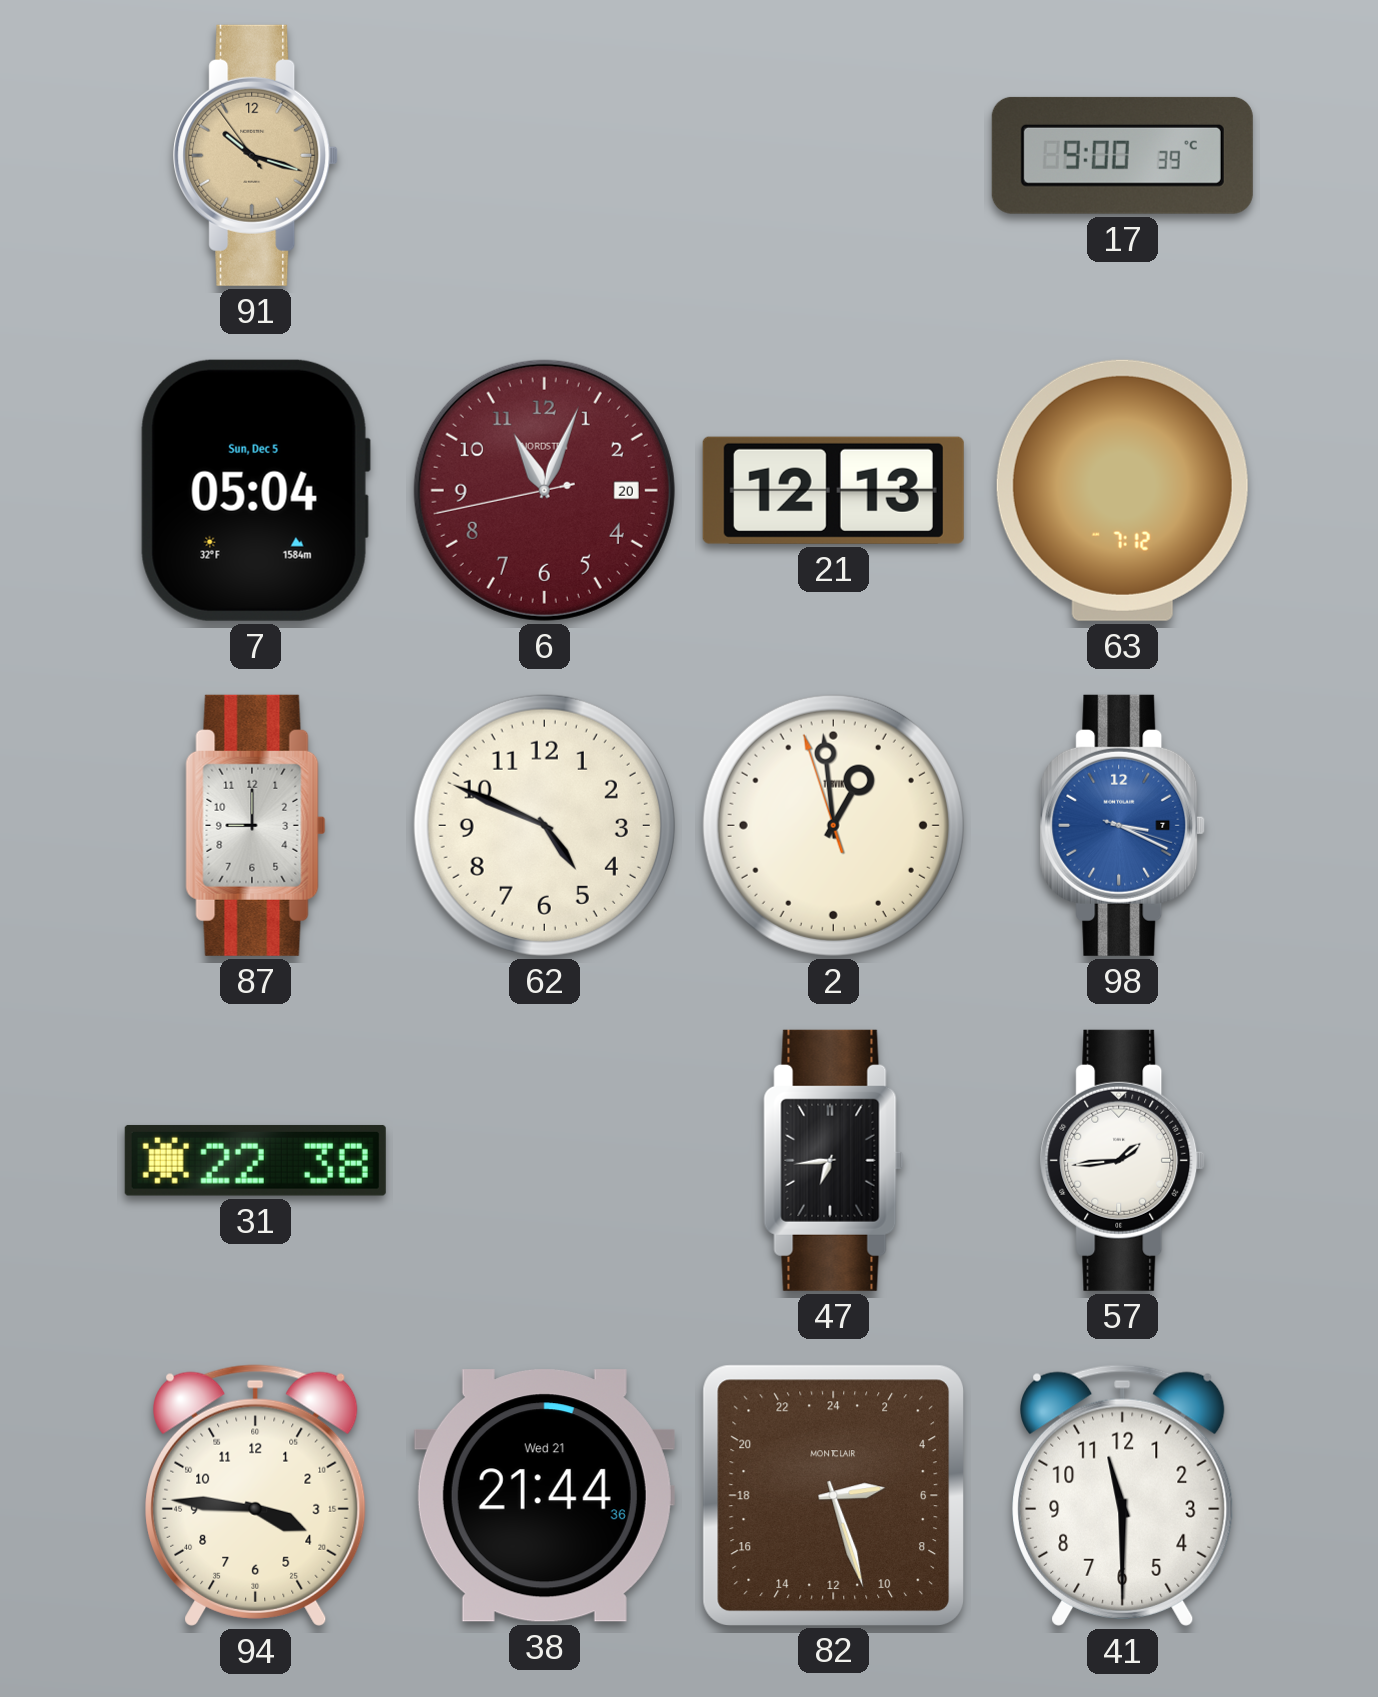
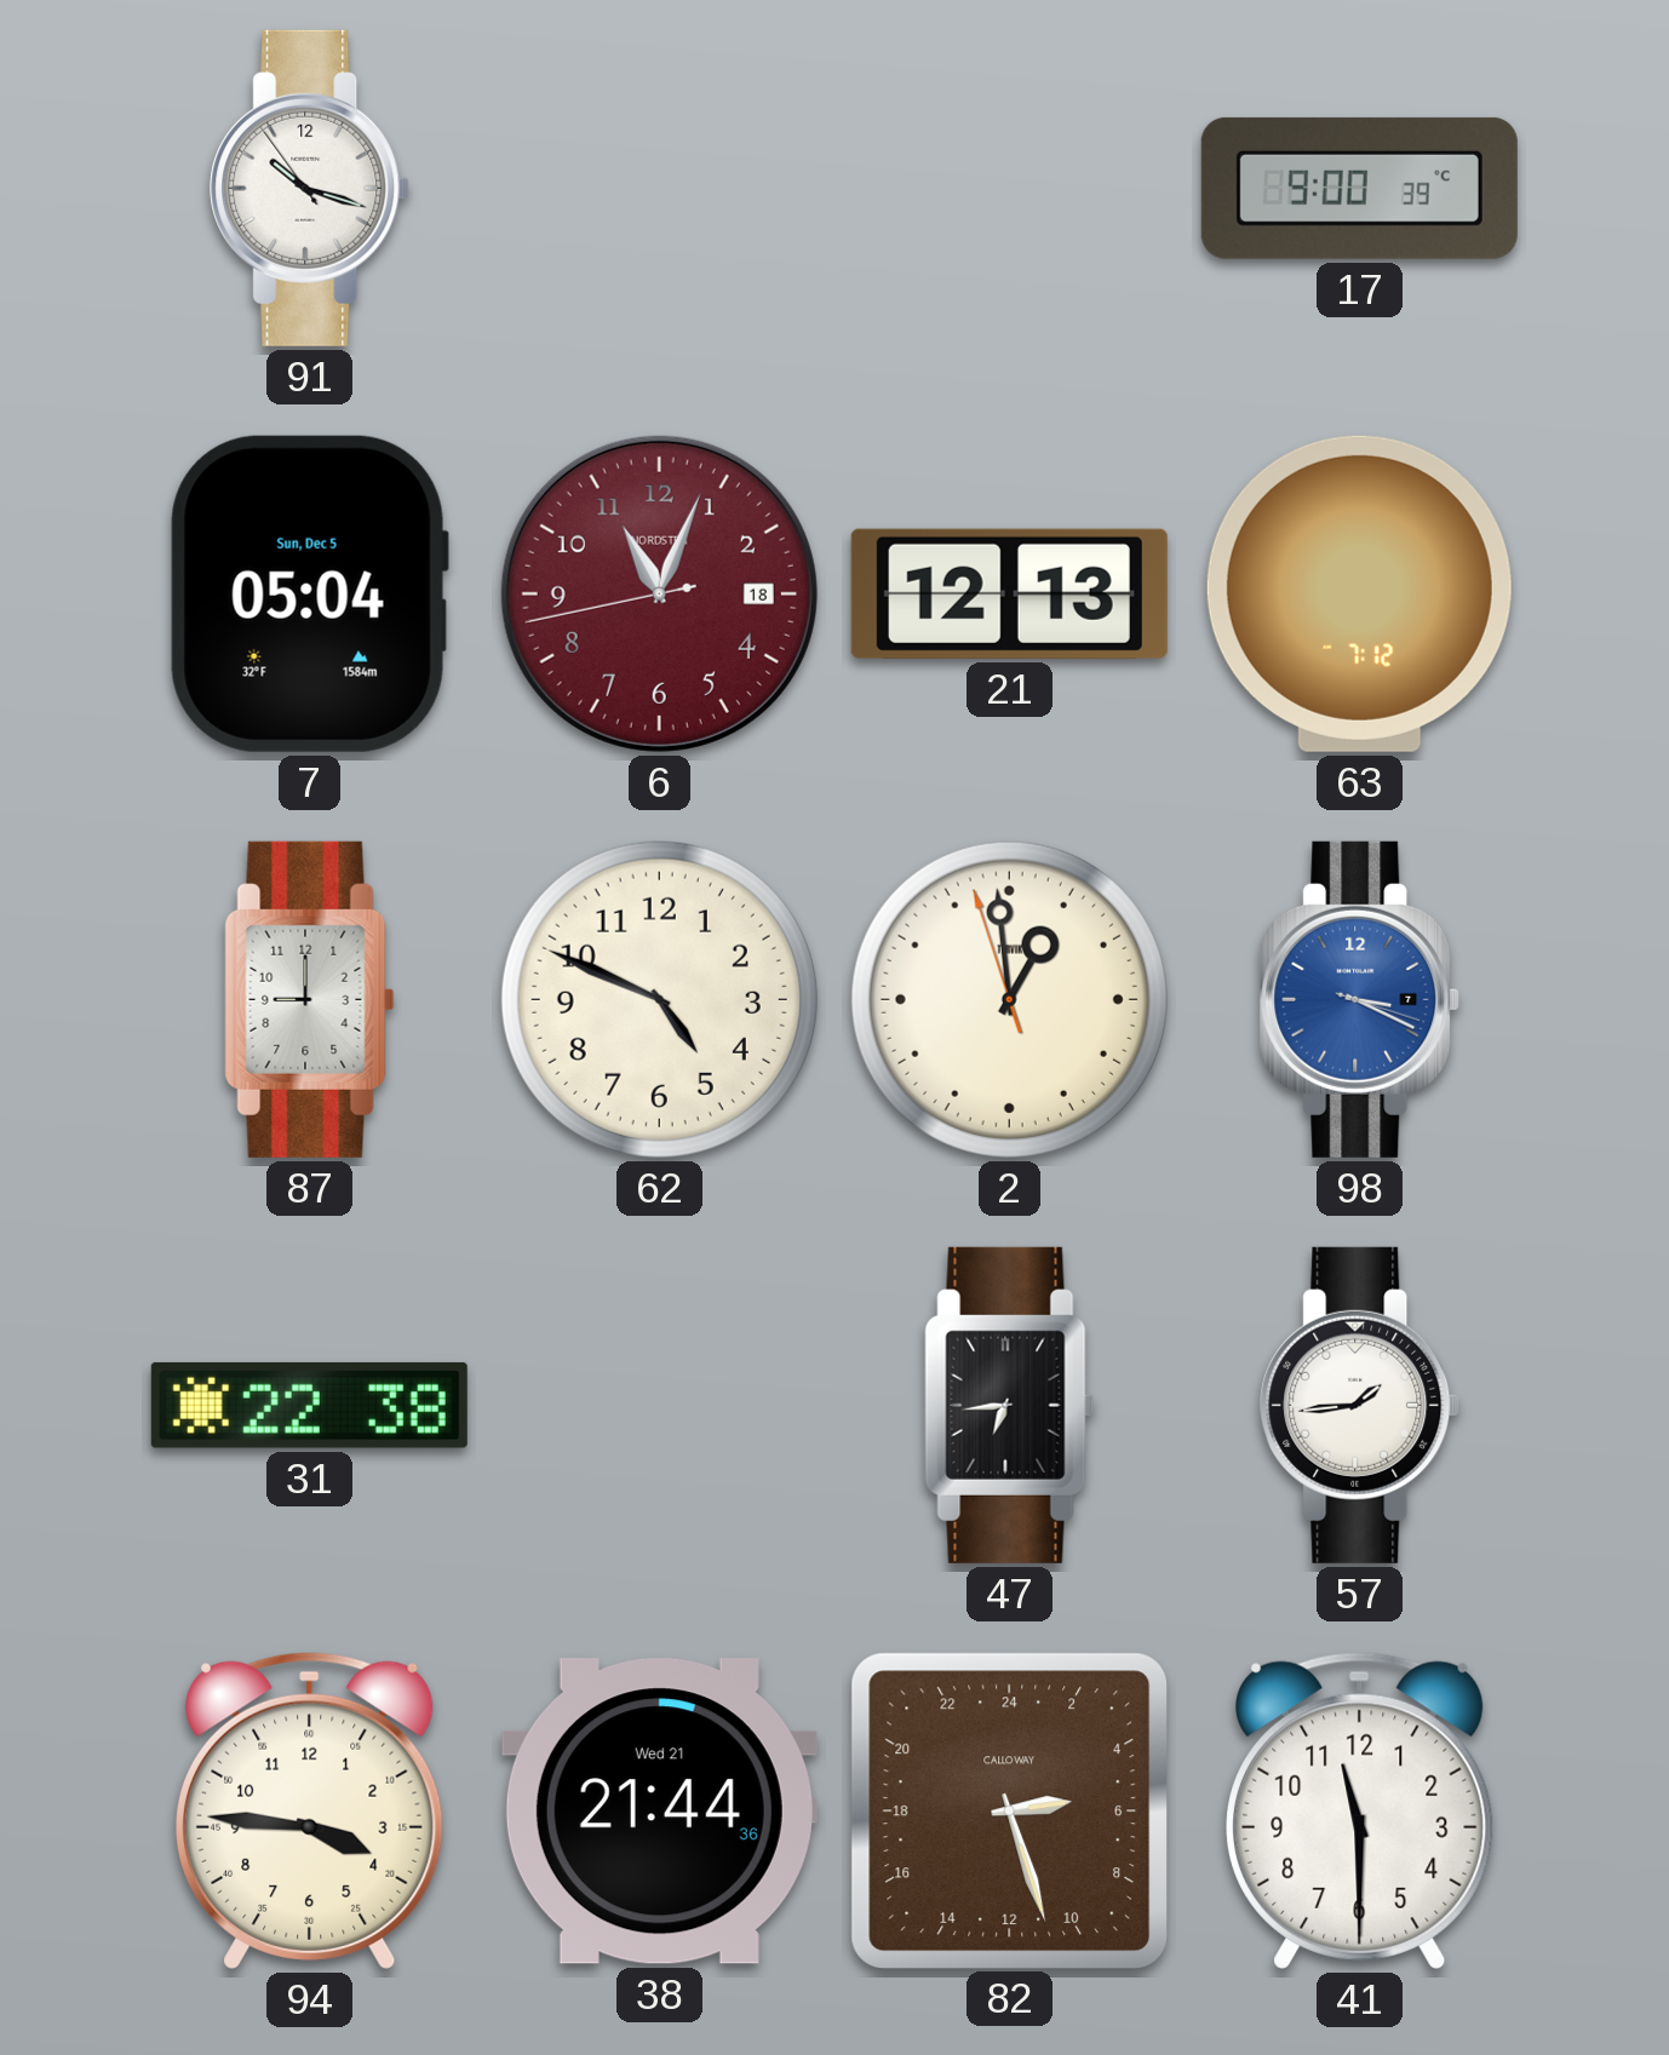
91 dial: champagne -> white
6 date: 20 -> 18
82 brand: MONTCLAIR -> CALLOWAY
